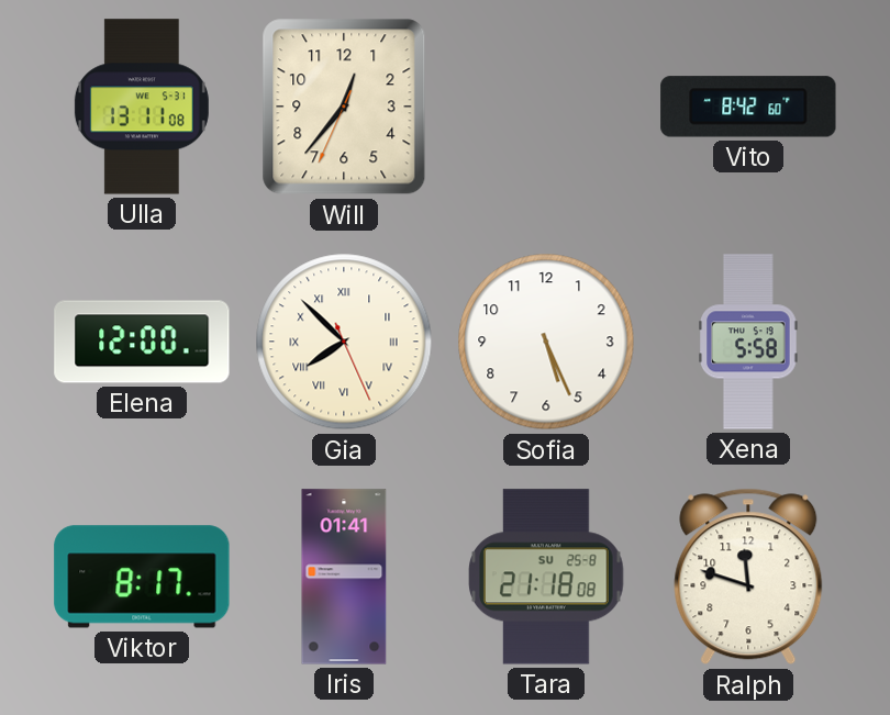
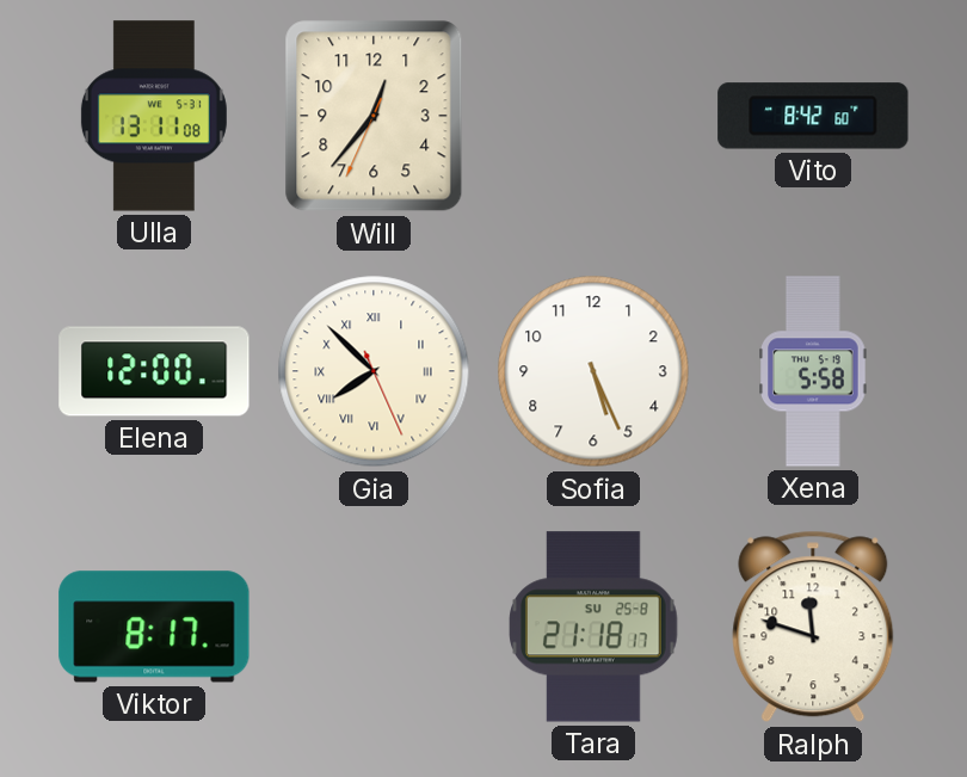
Iris: 01:41 -> none
Tara: 21:18:08 -> 21:18:17
